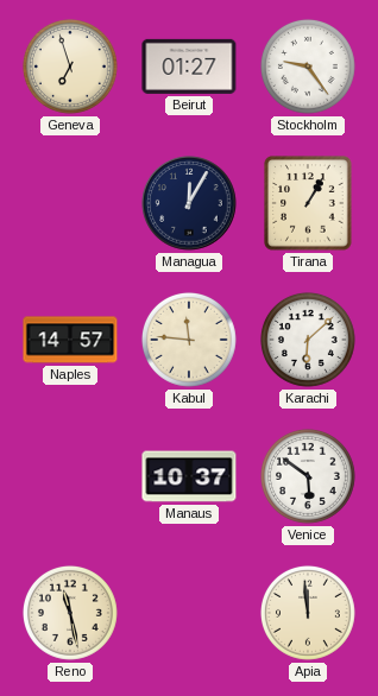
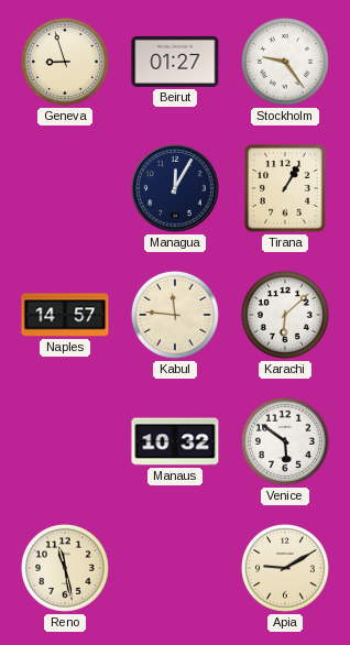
Geneva: 6:57 -> 8:57
Manaus: 10:37 -> 10:32
Apia: 11:59 -> 9:10
